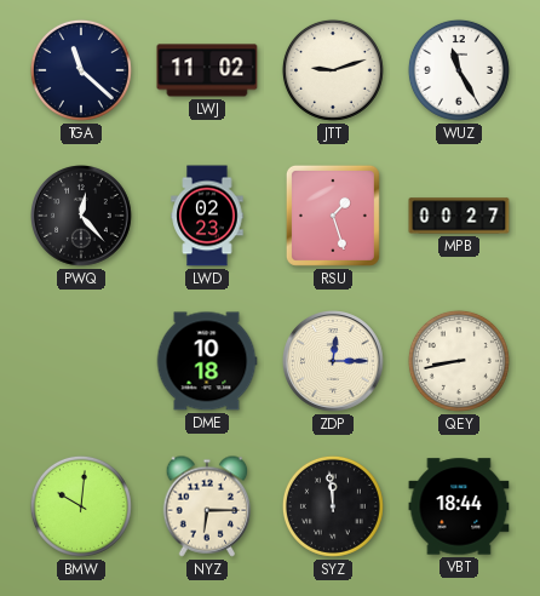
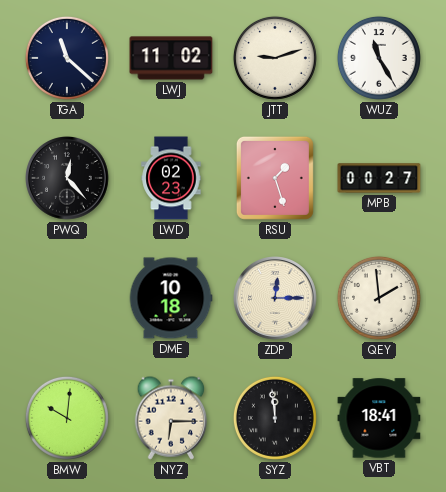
QEY: 8:43 -> 1:59
VBT: 18:44 -> 18:41
